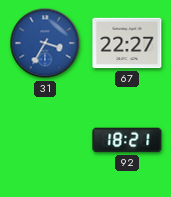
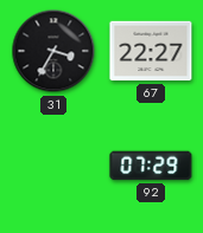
31 dial: blue -> black
92: 18:21 -> 07:29
